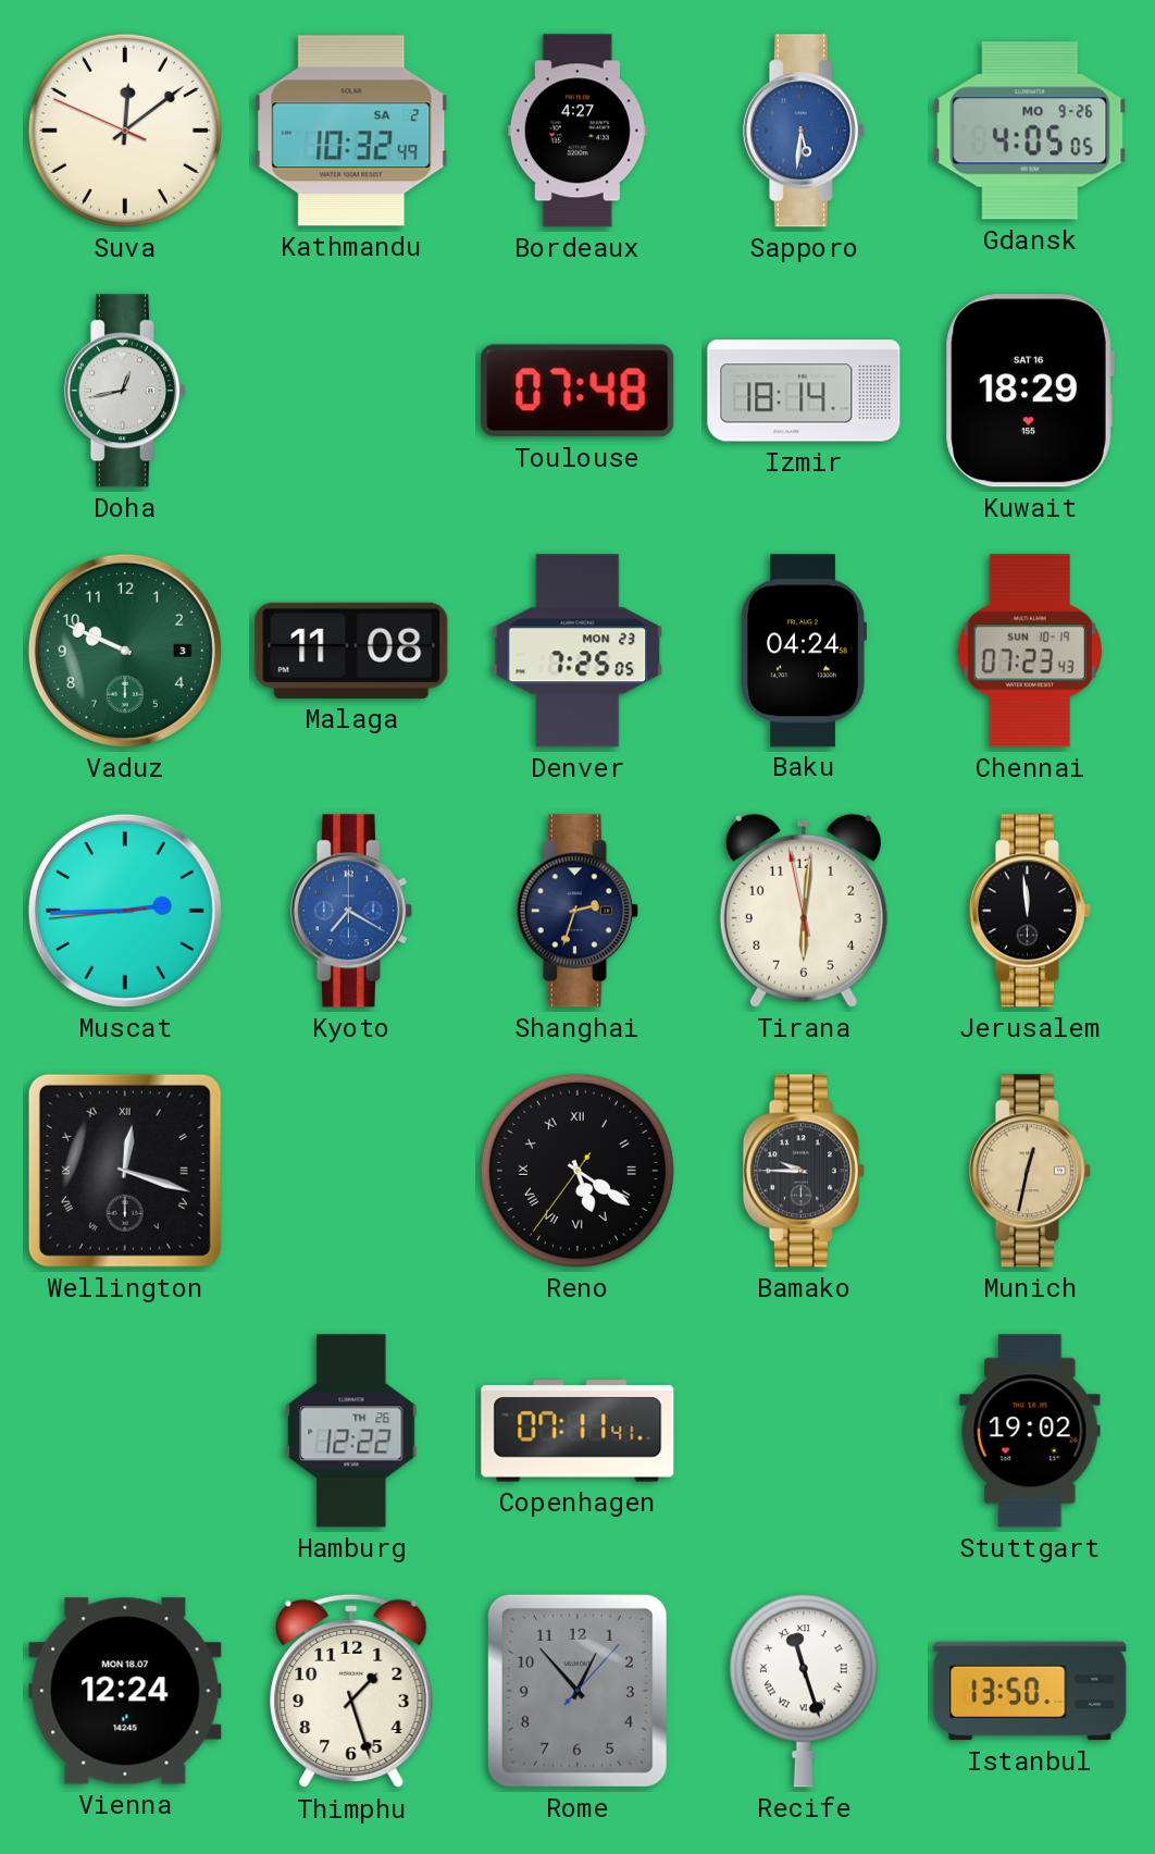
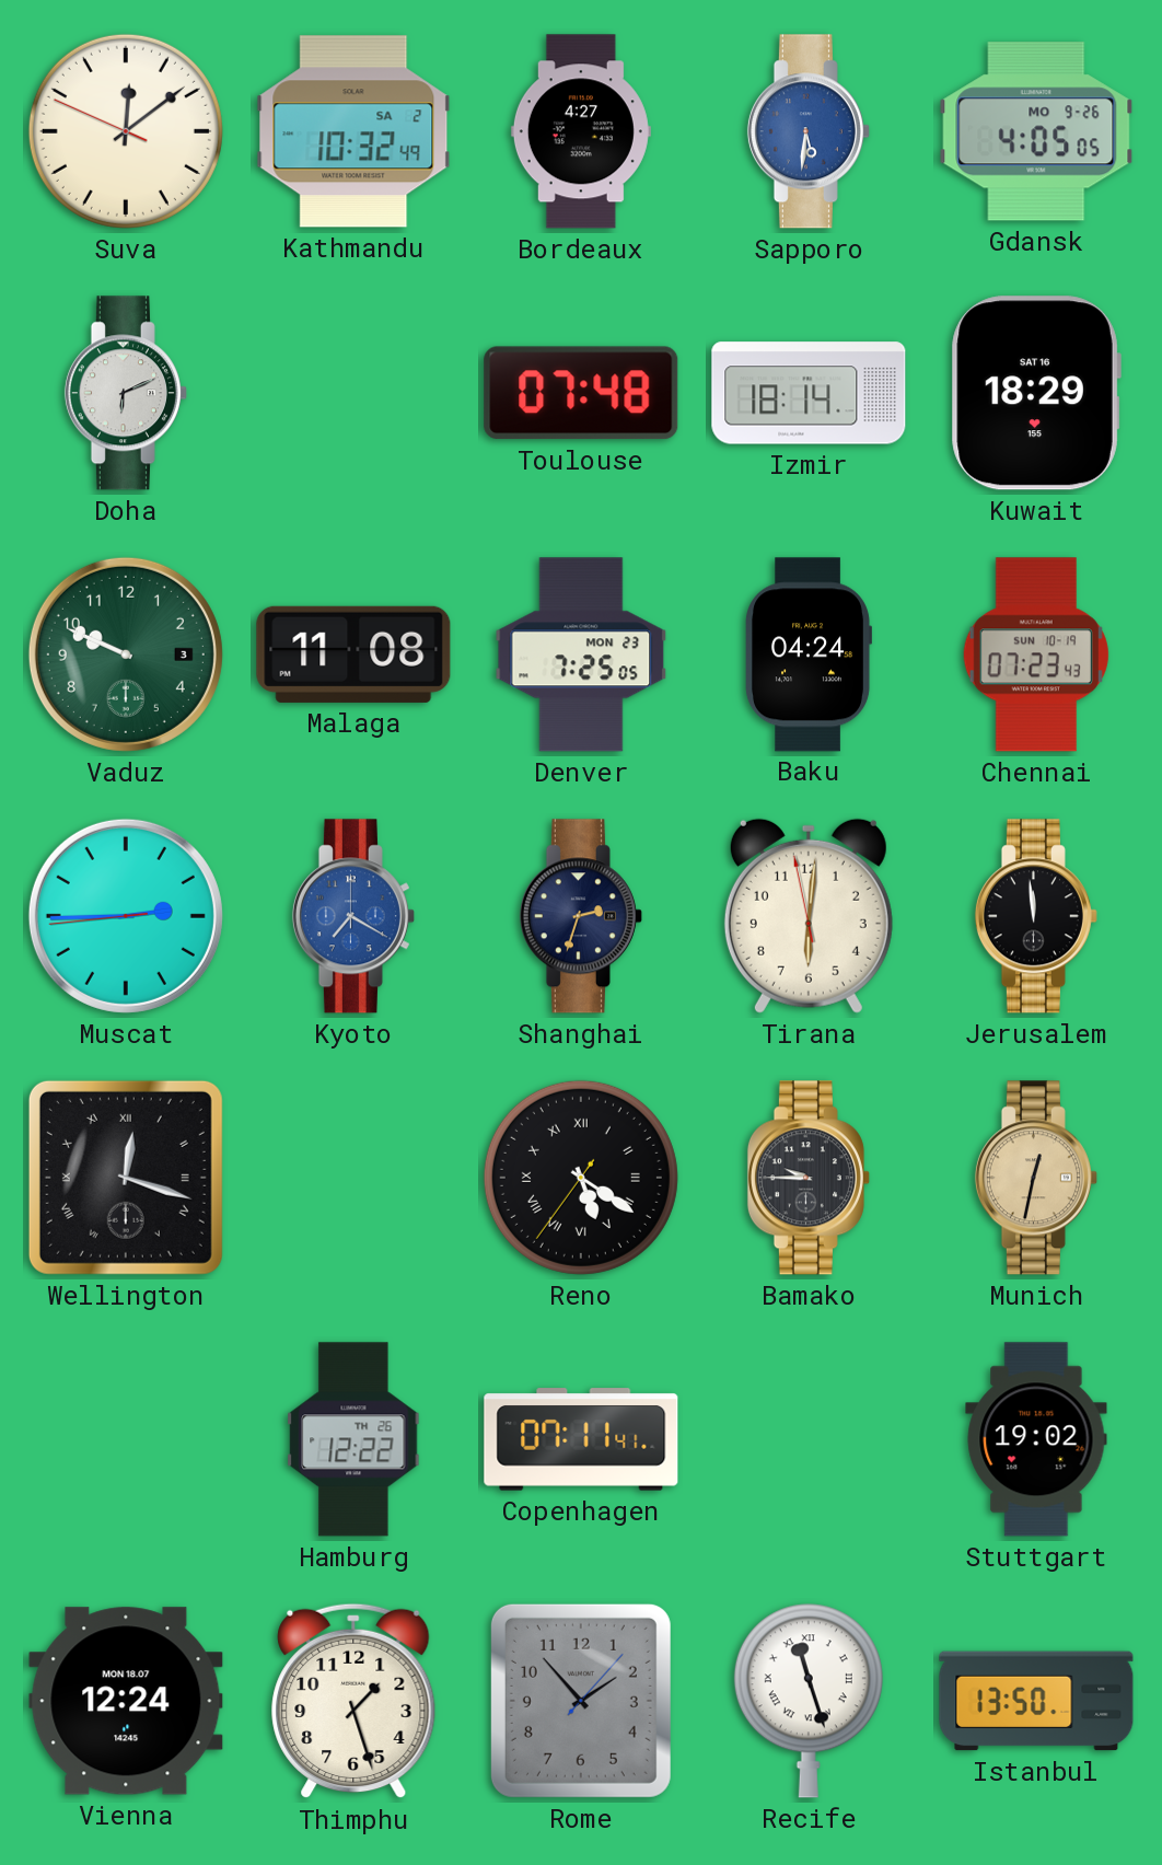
Doha: 12:43 -> 6:11
Rome: 12:53 -> 1:53
